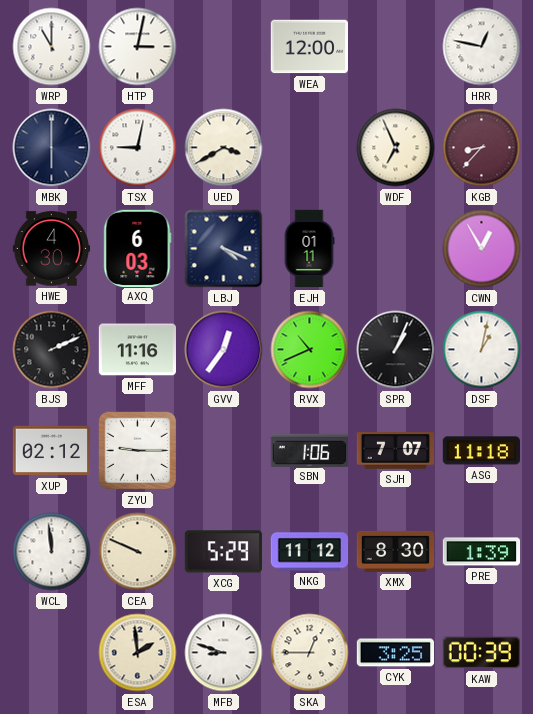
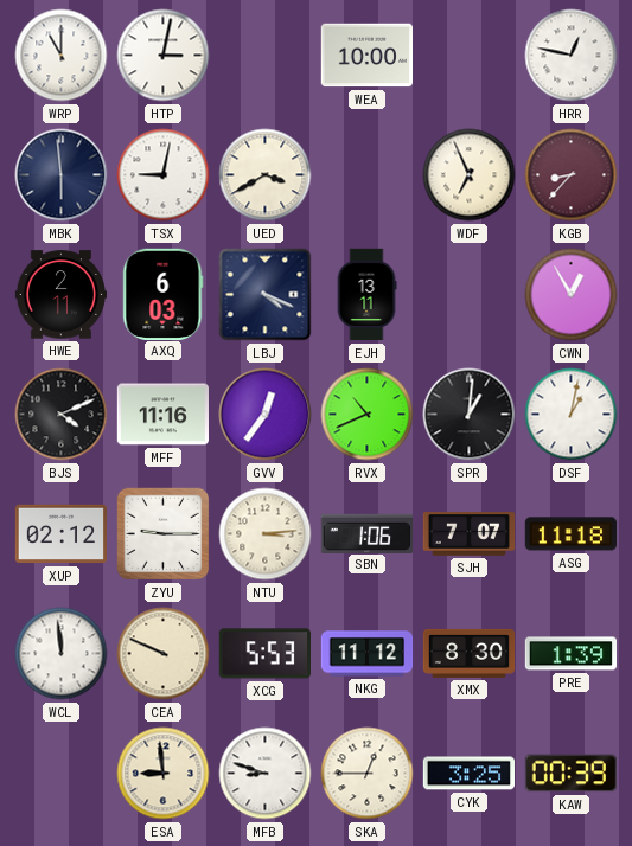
WEA: 12:00 -> 10:00
MBK: 6:00 -> 5:59
HWE: 4:30 -> 2:11
EJH: 01:11 -> 13:11
BJS: 2:11 -> 4:11
SPR: 1:04 -> 1:01
NTU: none -> 3:14
XCG: 5:29 -> 5:53
ESA: 1:59 -> 8:59
